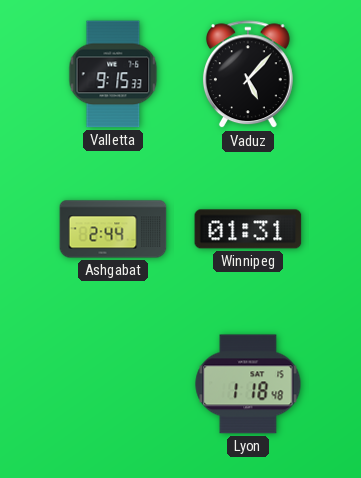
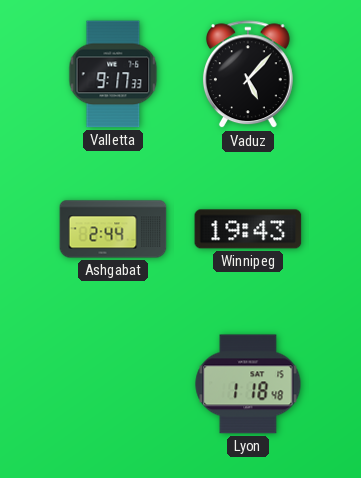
Valletta: 9:15 -> 9:17
Winnipeg: 01:31 -> 19:43
